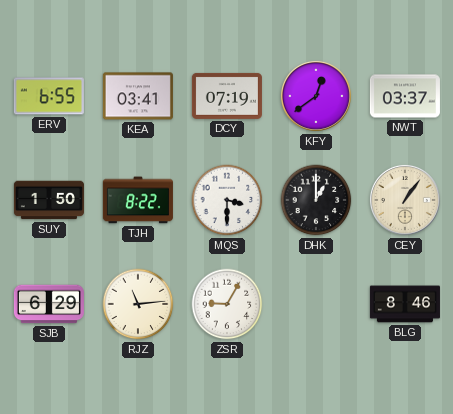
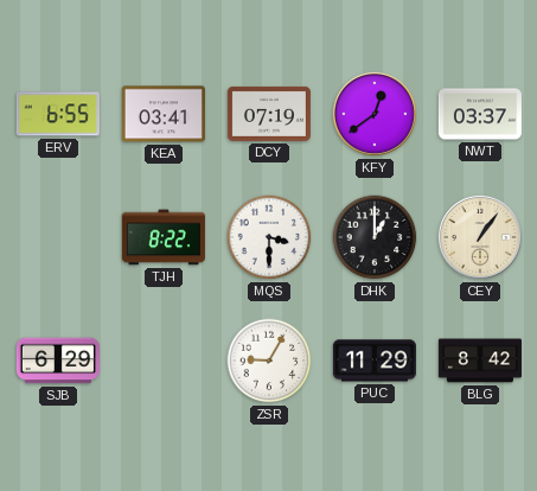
SUY: 1:50 -> none
RJZ: 11:14 -> none
PUC: none -> 11:29
BLG: 8:46 -> 8:42
